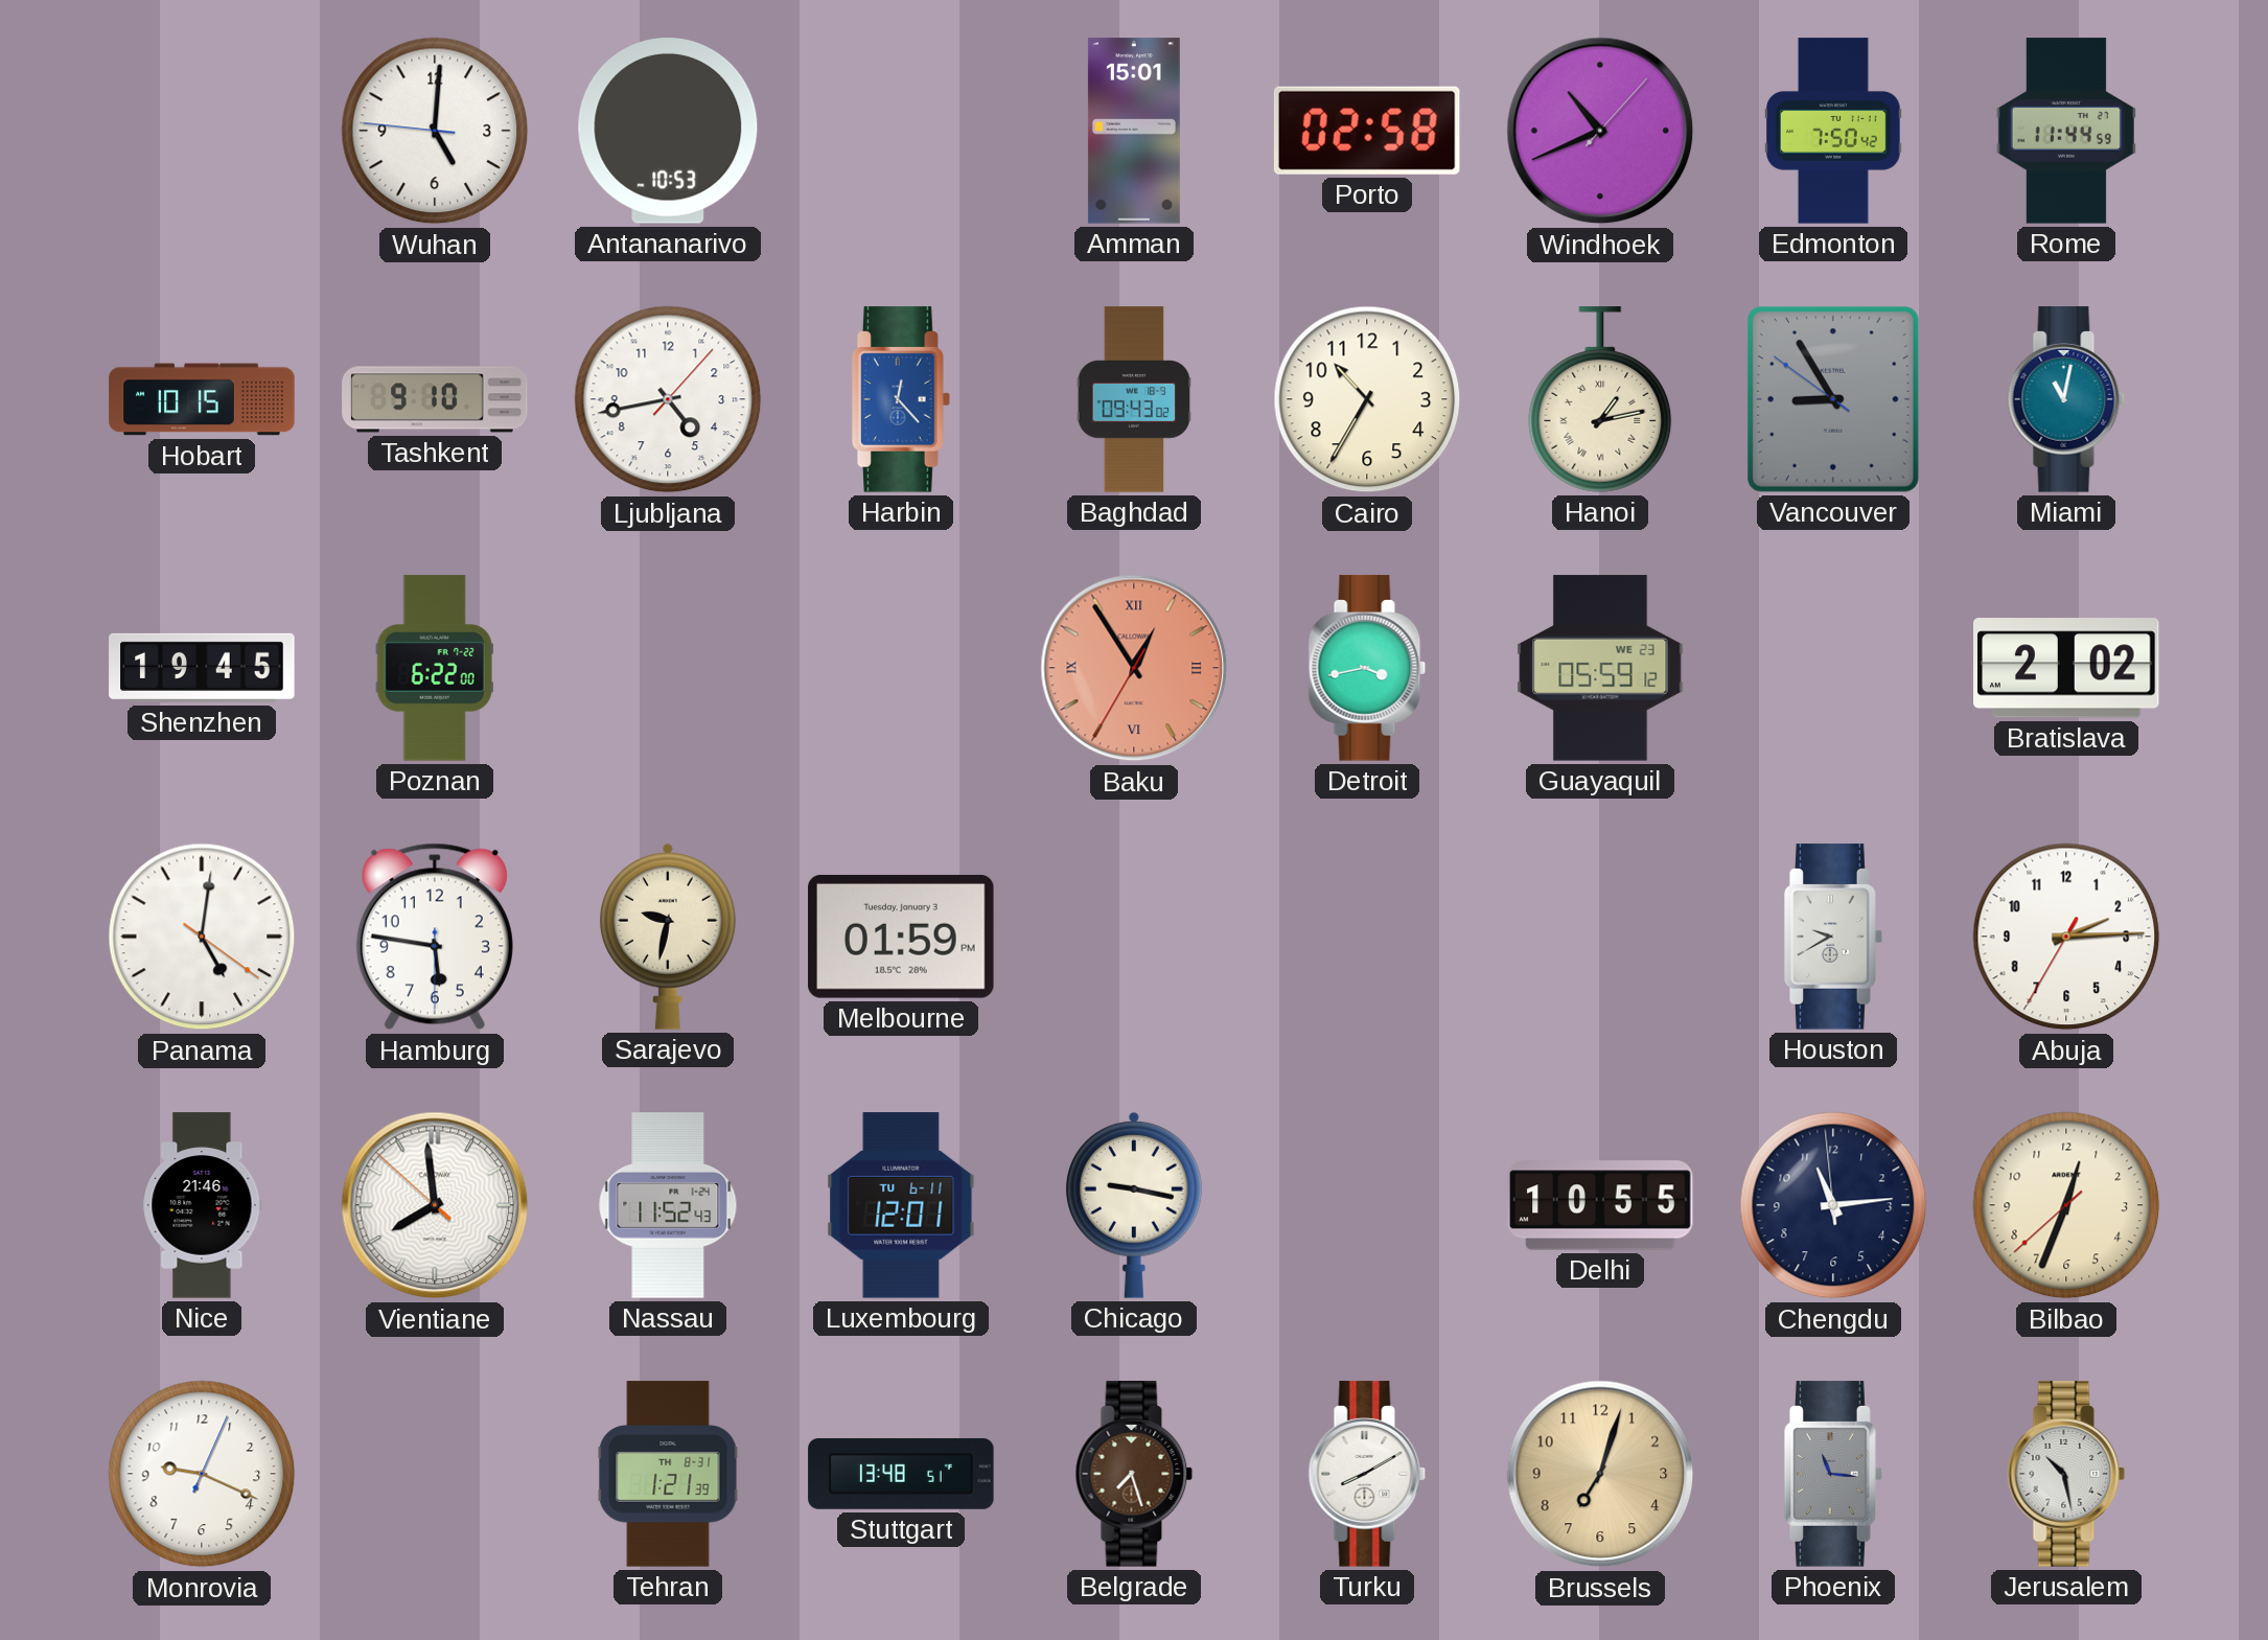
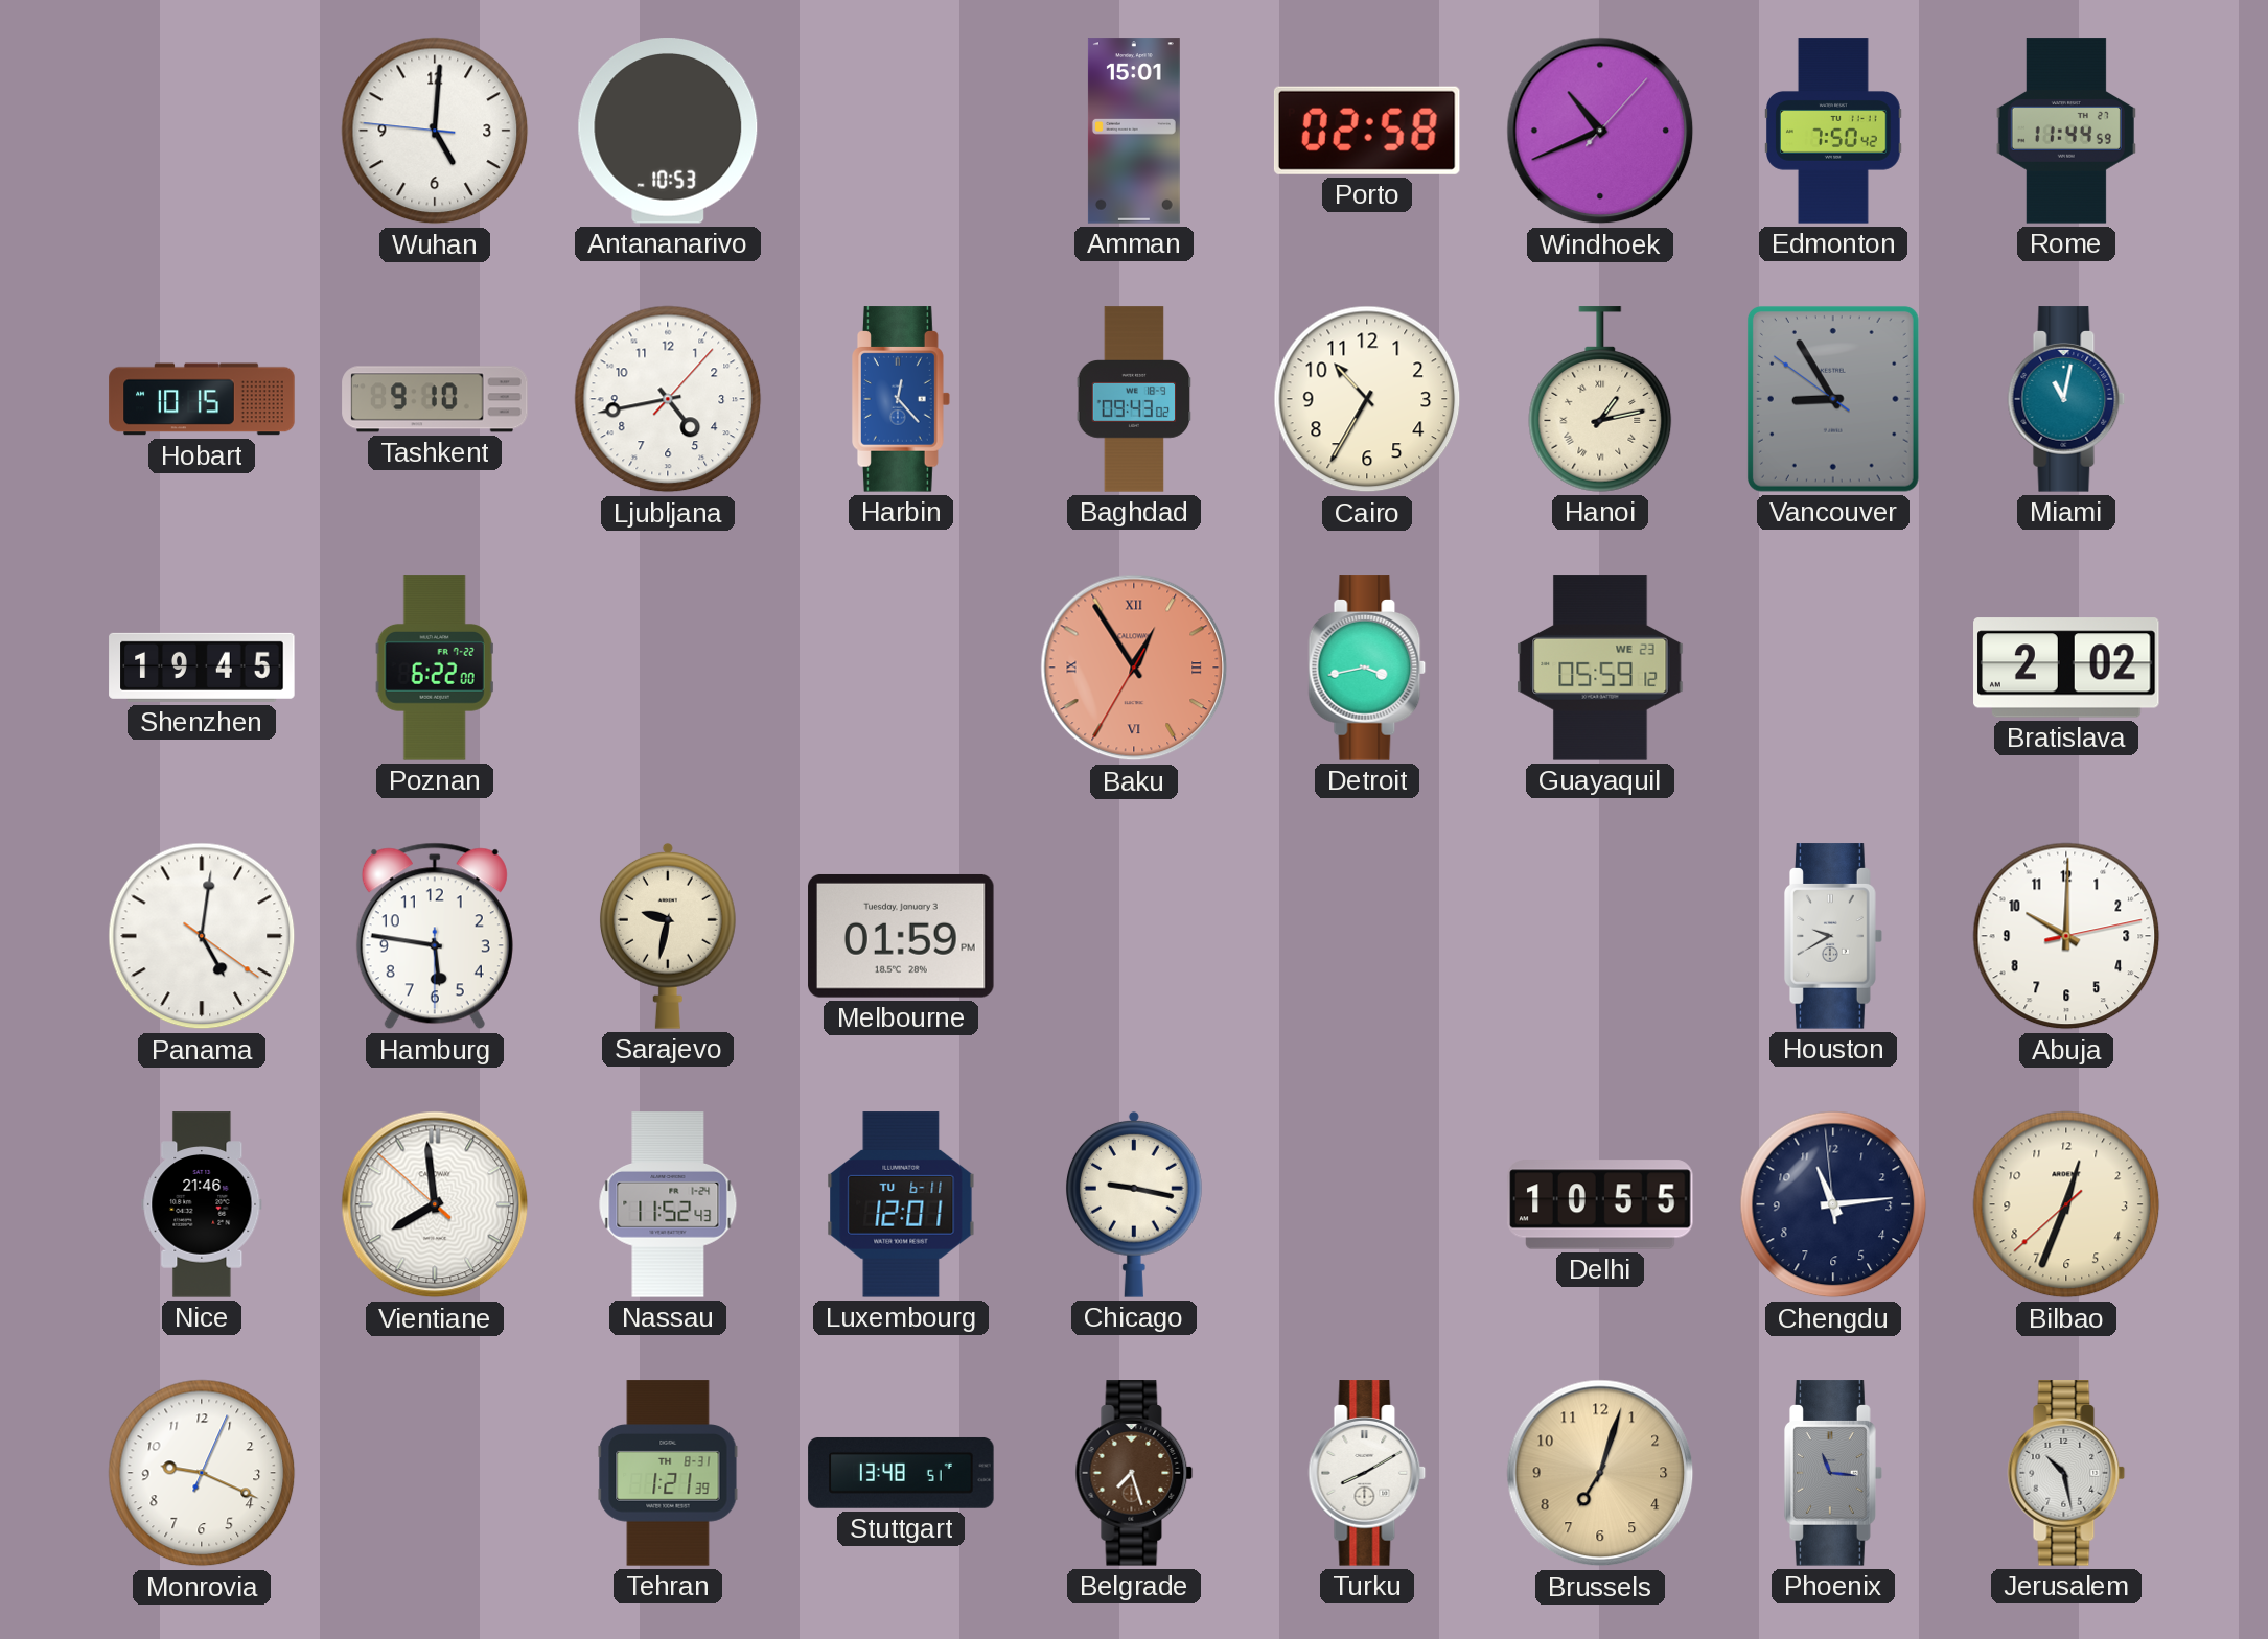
Abuja: 2:14 -> 10:00
